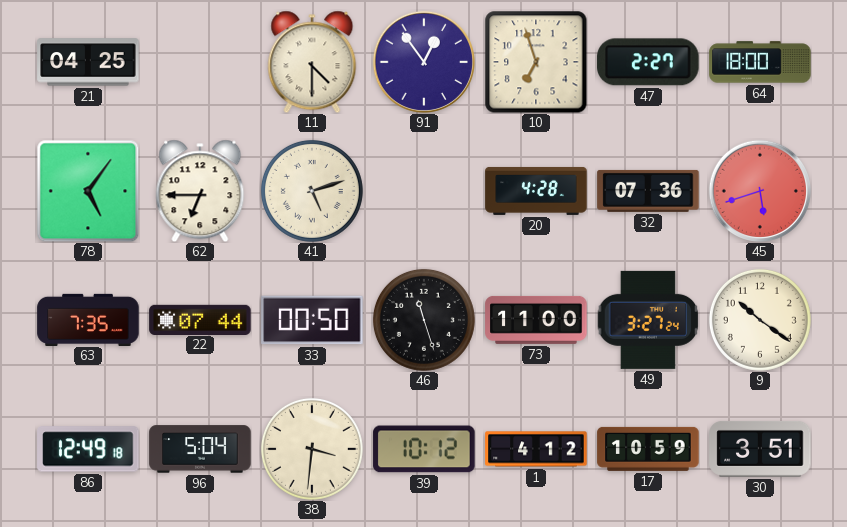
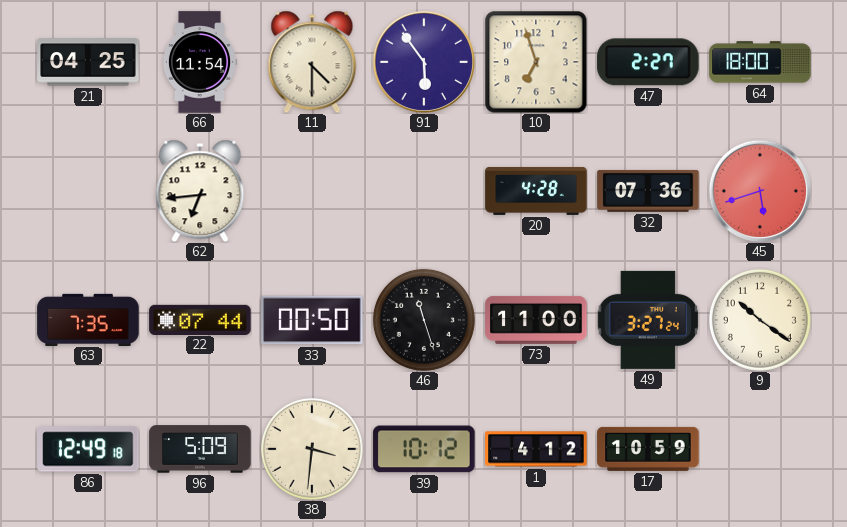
66: none -> 11:54
91: 12:54 -> 5:54
78: 5:06 -> none
62: 6:45 -> 6:44
41: 5:12 -> none
96: 5:04 -> 5:09
30: 3:51 -> none
